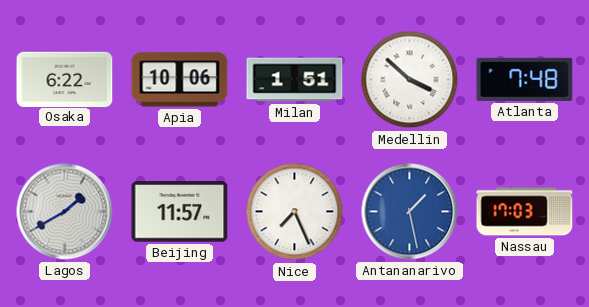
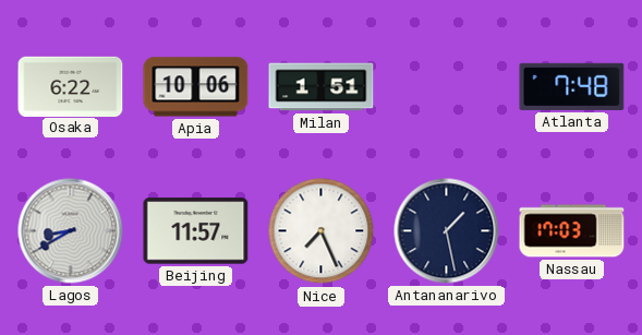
Medellin: 3:52 -> none
Lagos: 1:40 -> 8:40
Antananarivo dial: blue -> navy
